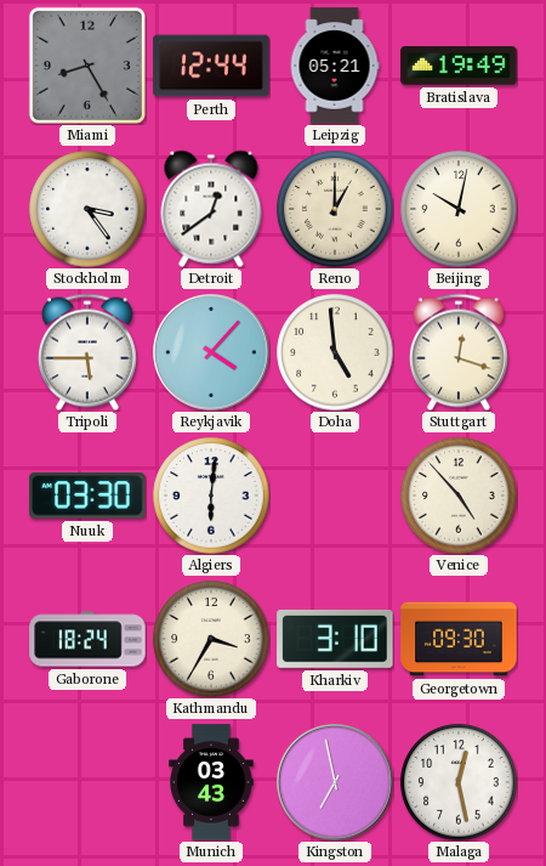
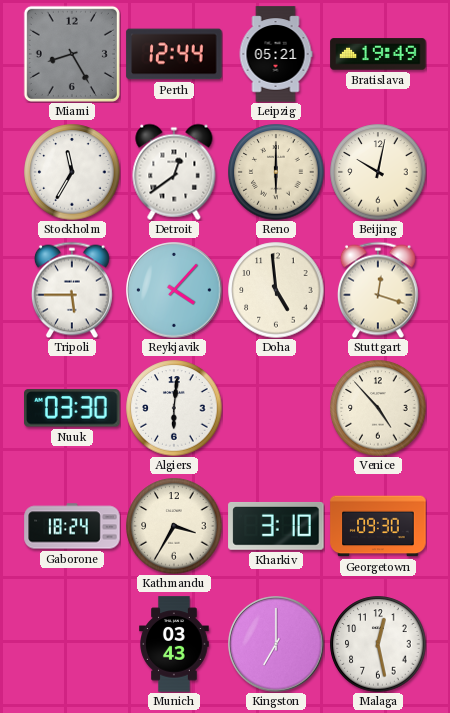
Stockholm: 3:24 -> 11:35
Reno: 1:00 -> 6:00
Kingston: 6:58 -> 7:00
